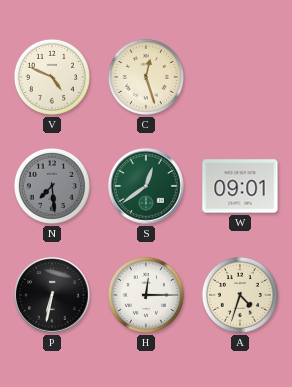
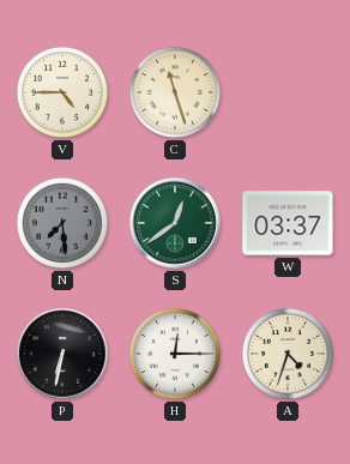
V: 4:49 -> 4:45
C: 12:27 -> 11:27
W: 09:01 -> 03:37
